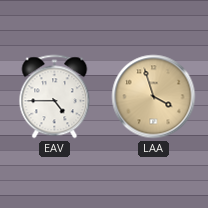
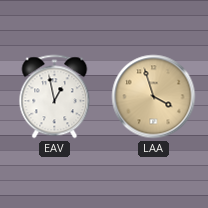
EAV: 4:45 -> 12:58
